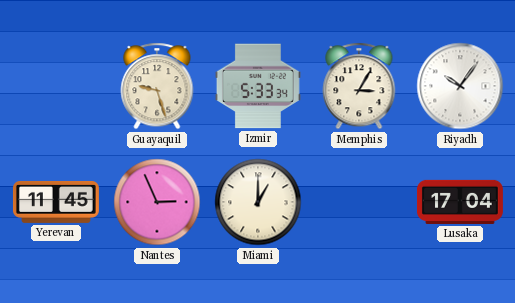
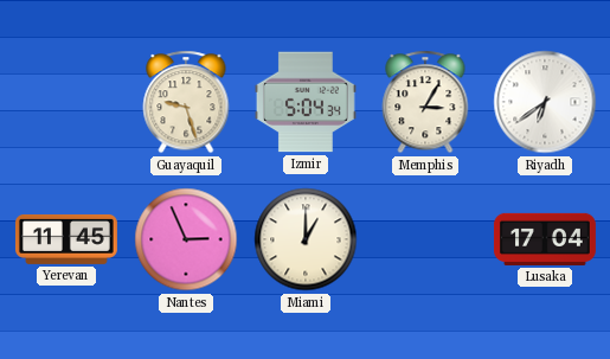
Izmir: 5:33 -> 5:04
Riyadh: 10:06 -> 6:39
